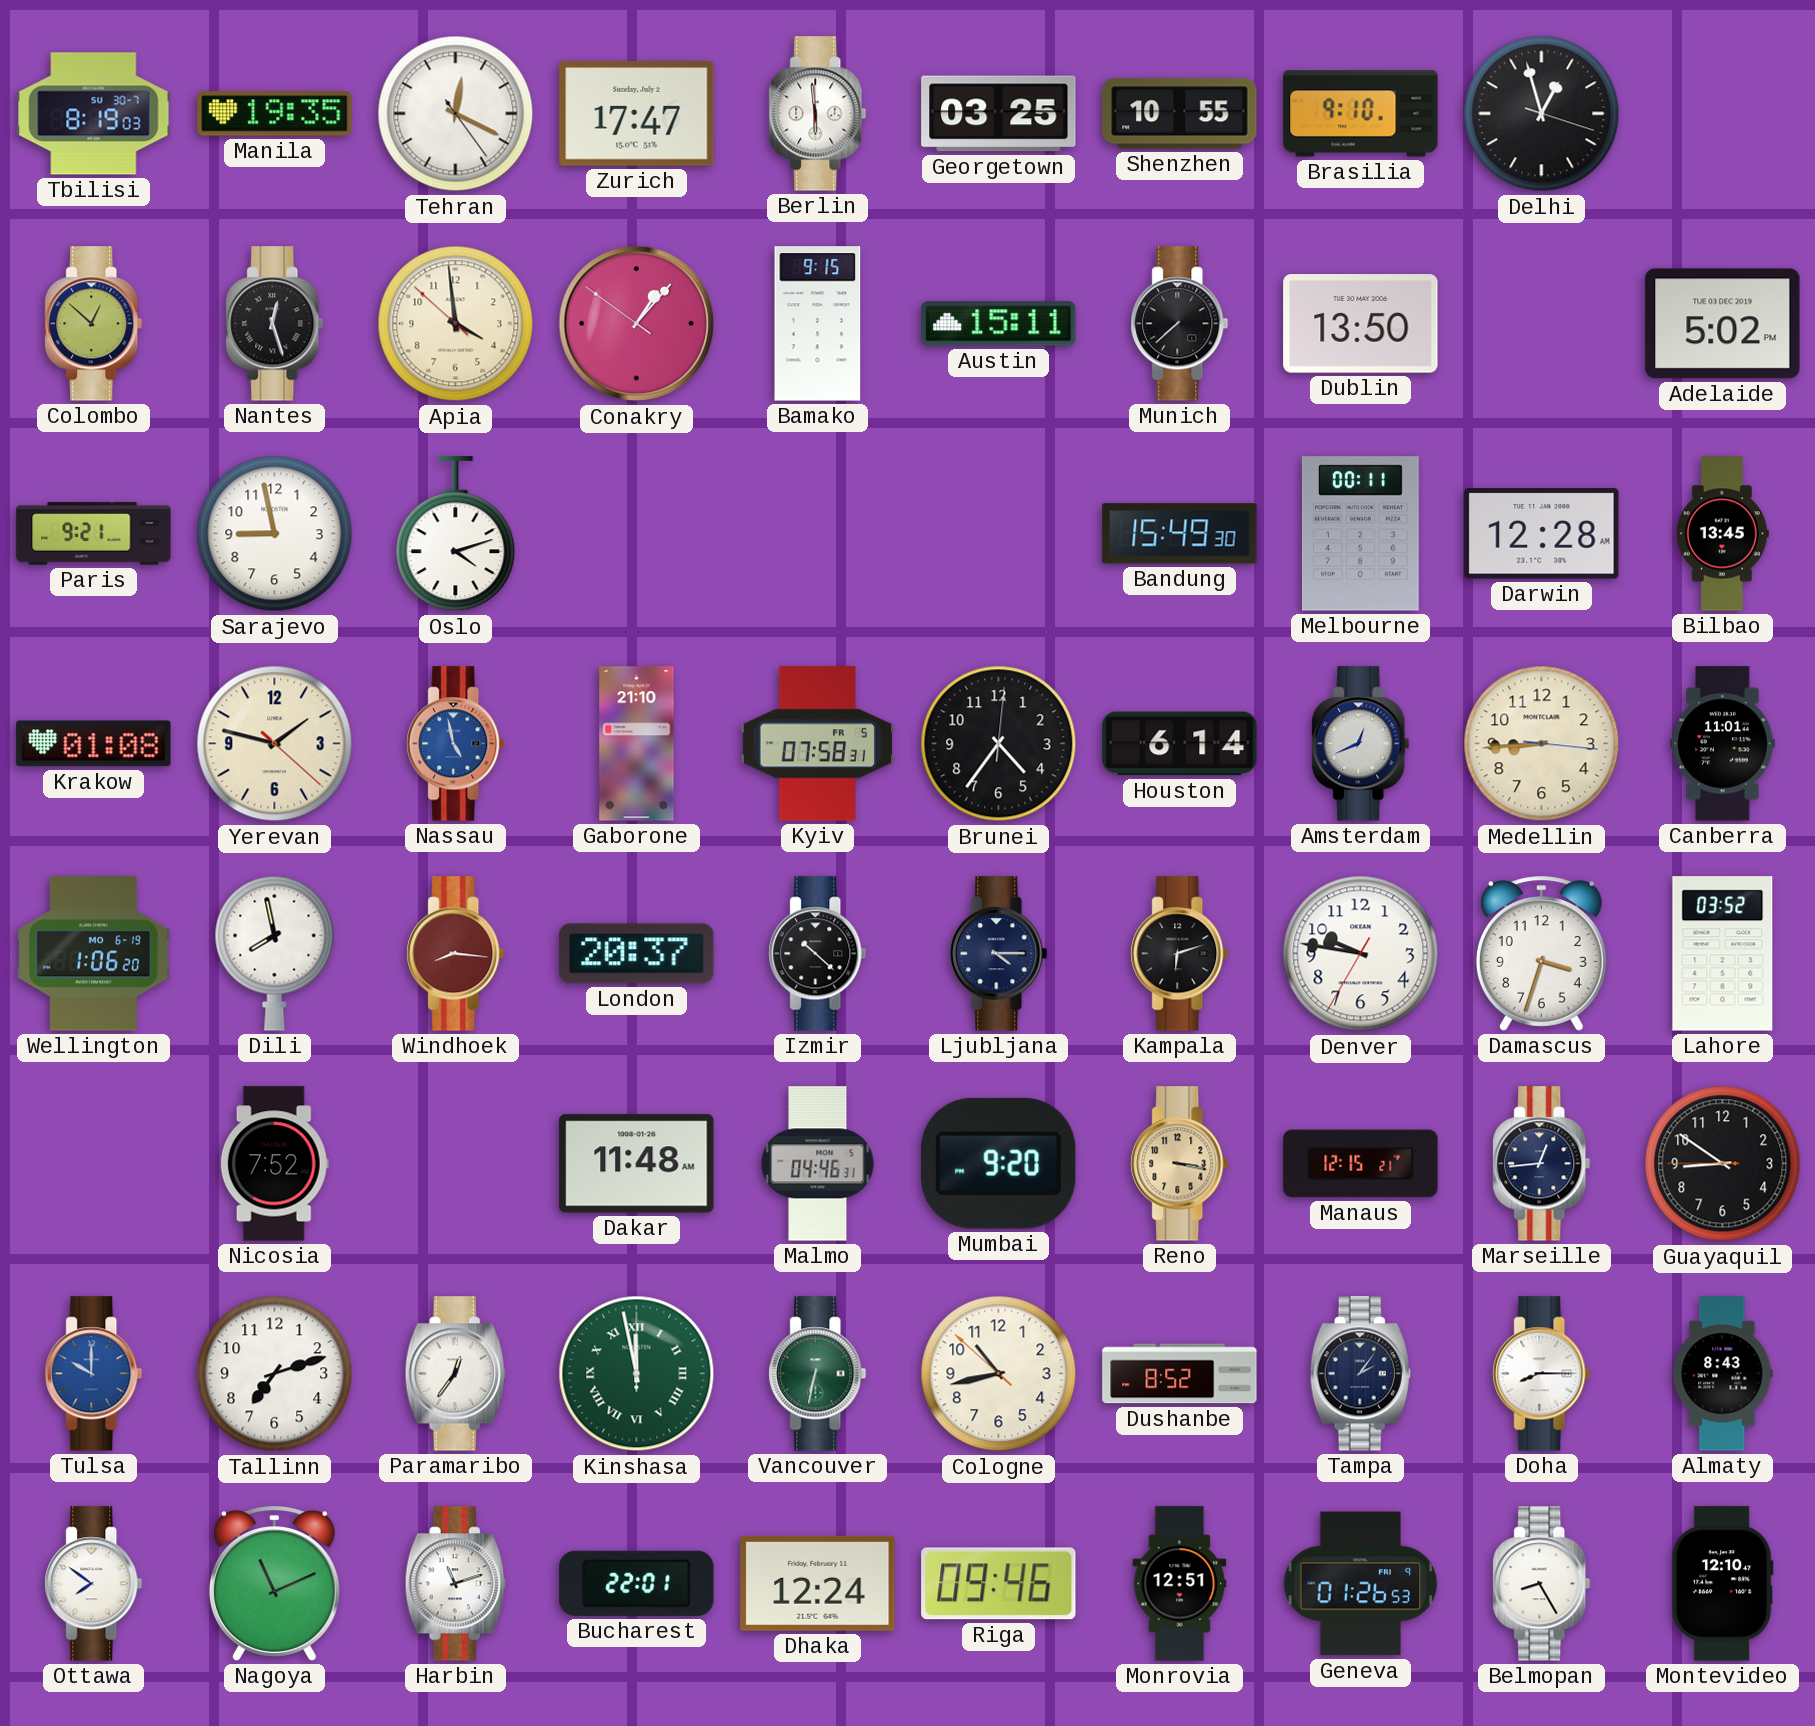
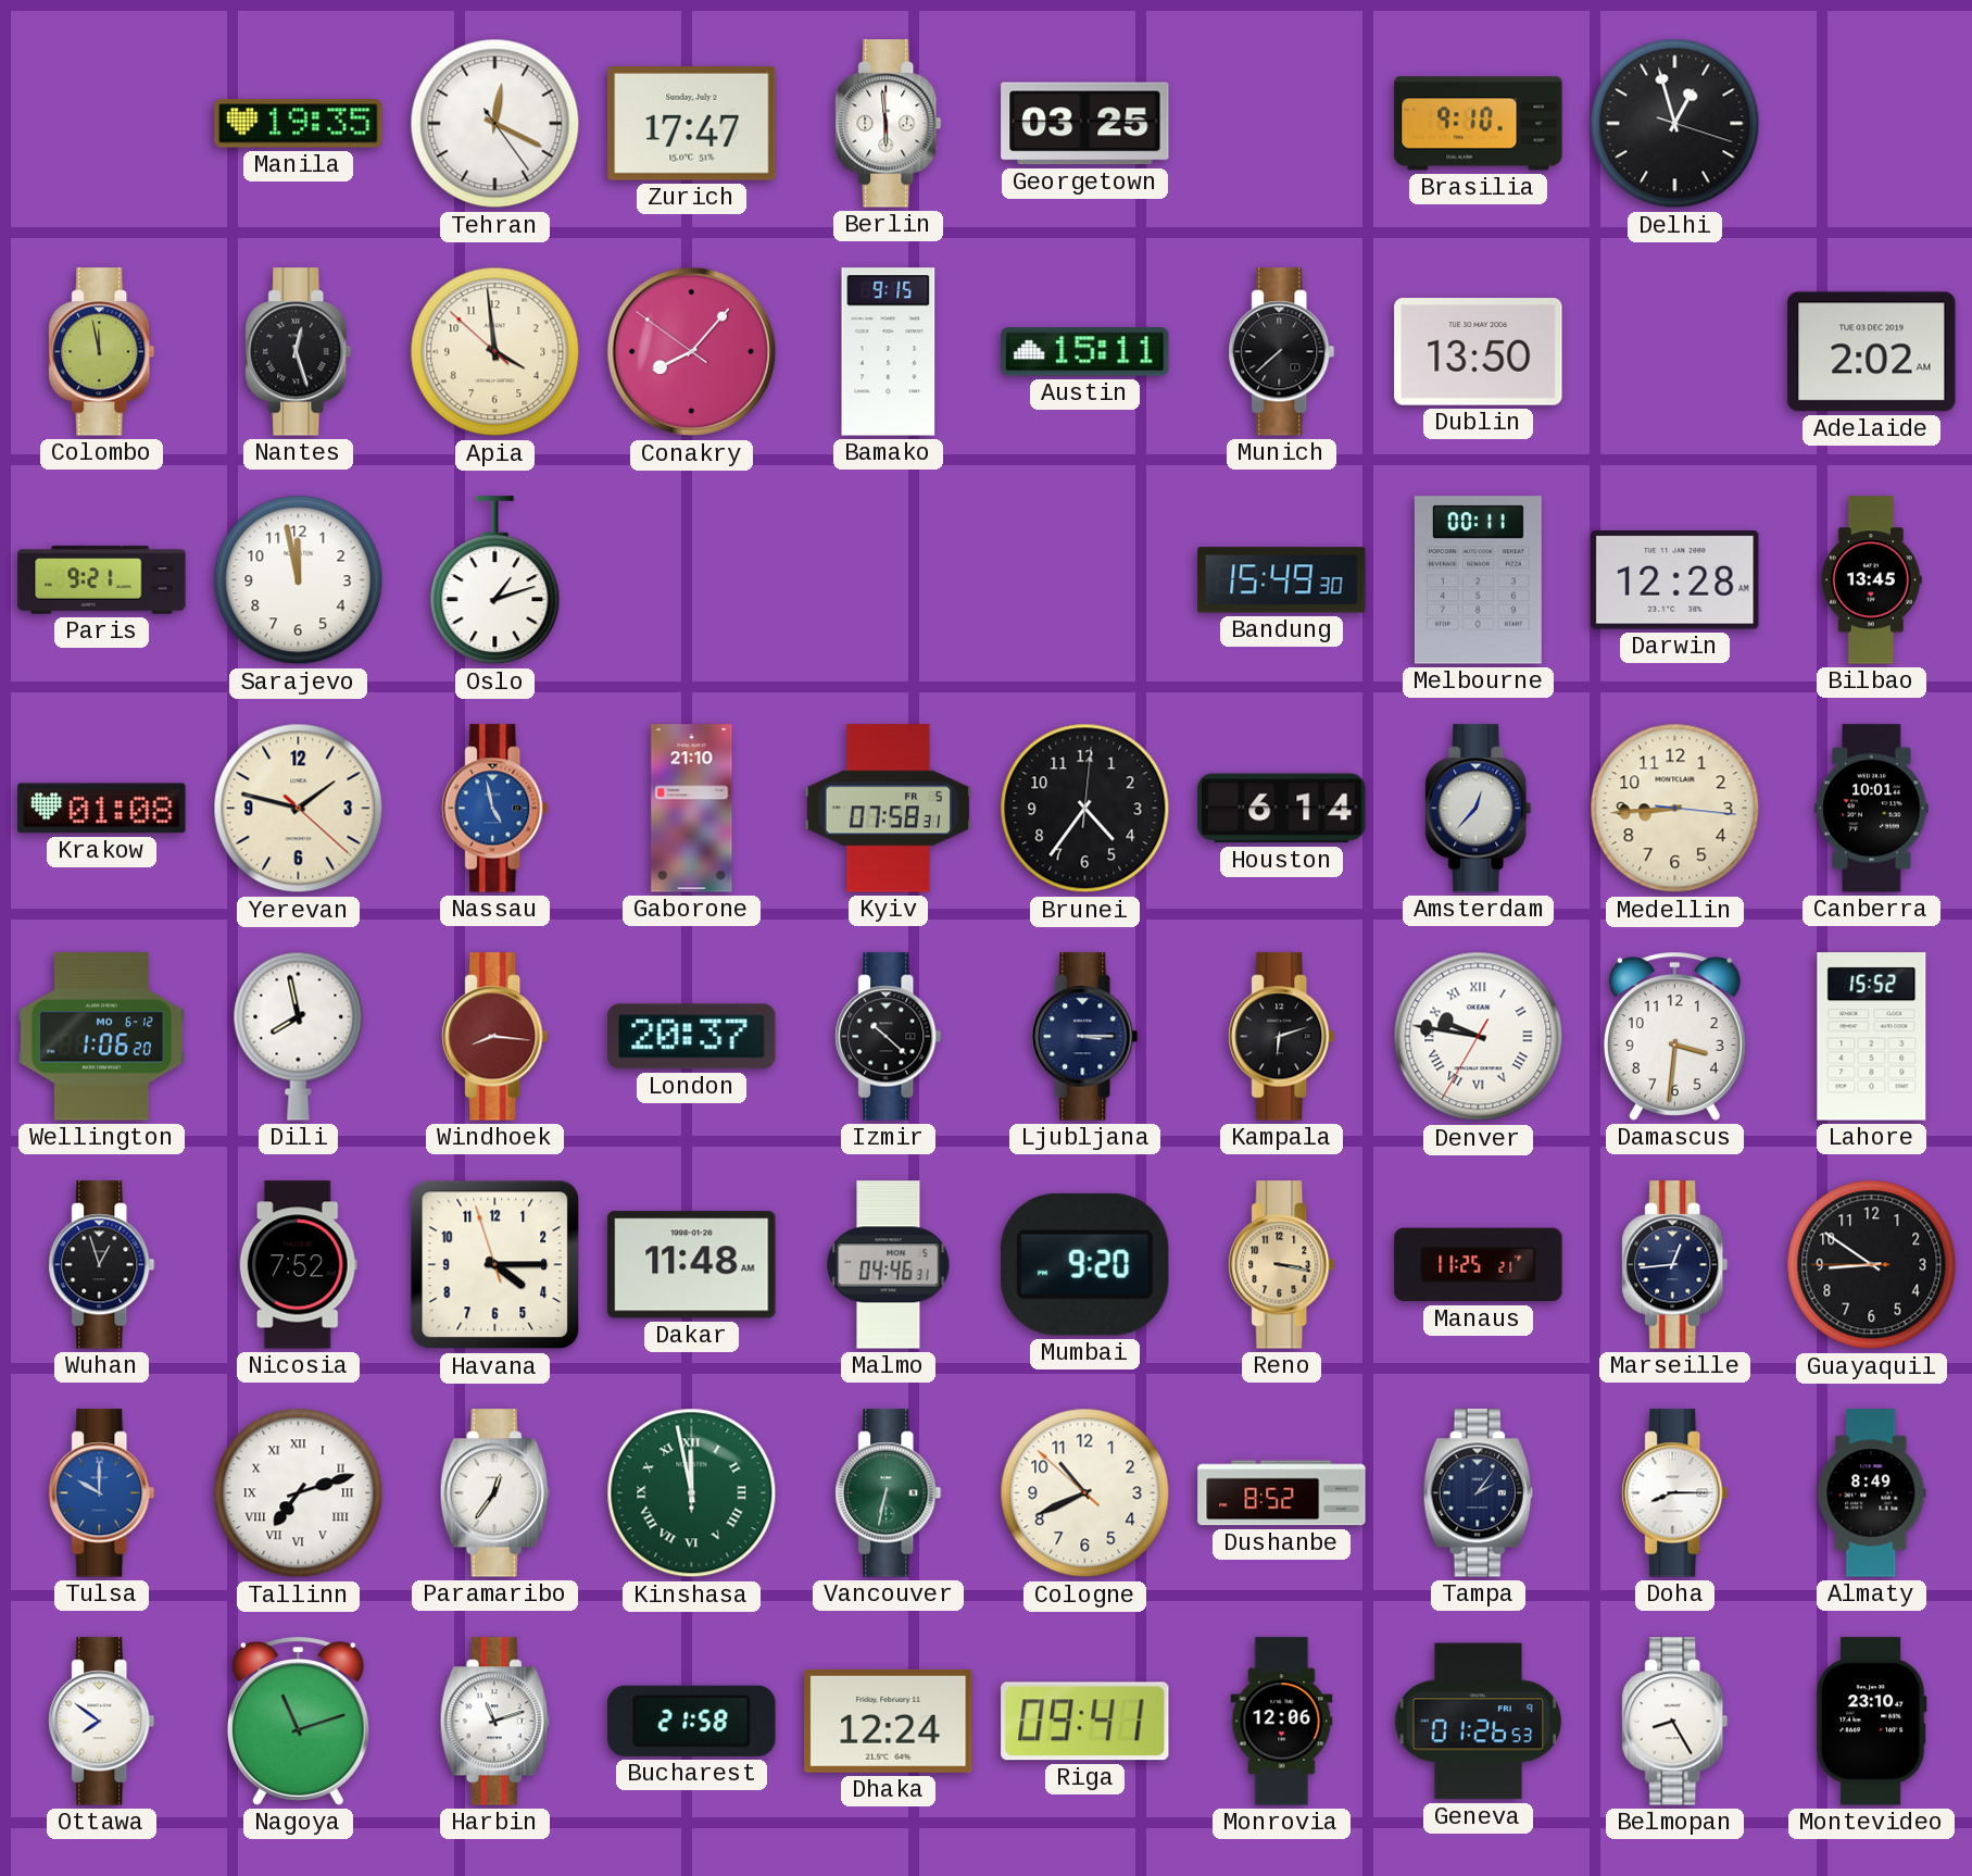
Tbilisi: 8:19 -> none
Shenzhen: 10:55 -> none
Colombo: 12:52 -> 11:58
Conakry: 1:06 -> 8:06
Adelaide: 5:02 -> 2:02
Sarajevo: 8:58 -> 11:58
Oslo: 4:12 -> 1:12
Amsterdam: 12:41 -> 12:37
Canberra: 11:01 -> 10:01
Wellington date: MO 6-19 -> MO 6-12
Ljubljana: 4:15 -> 3:15
Denver numerals: Arabic -> Roman
Damascus: 3:33 -> 3:31
Lahore: 03:52 -> 15:52
Wuhan: none -> 12:57
Havana: none -> 4:14
Manaus: 12:15 -> 11:25
Tallinn numerals: Arabic -> Roman
Cologne: 10:42 -> 10:40
Almaty: 8:43 -> 8:49
Nagoya: 11:11 -> 11:12
Bucharest: 22:01 -> 21:58
Riga: 09:46 -> 09:41
Monrovia: 12:51 -> 12:06
Montevideo: 12:10 -> 23:10
